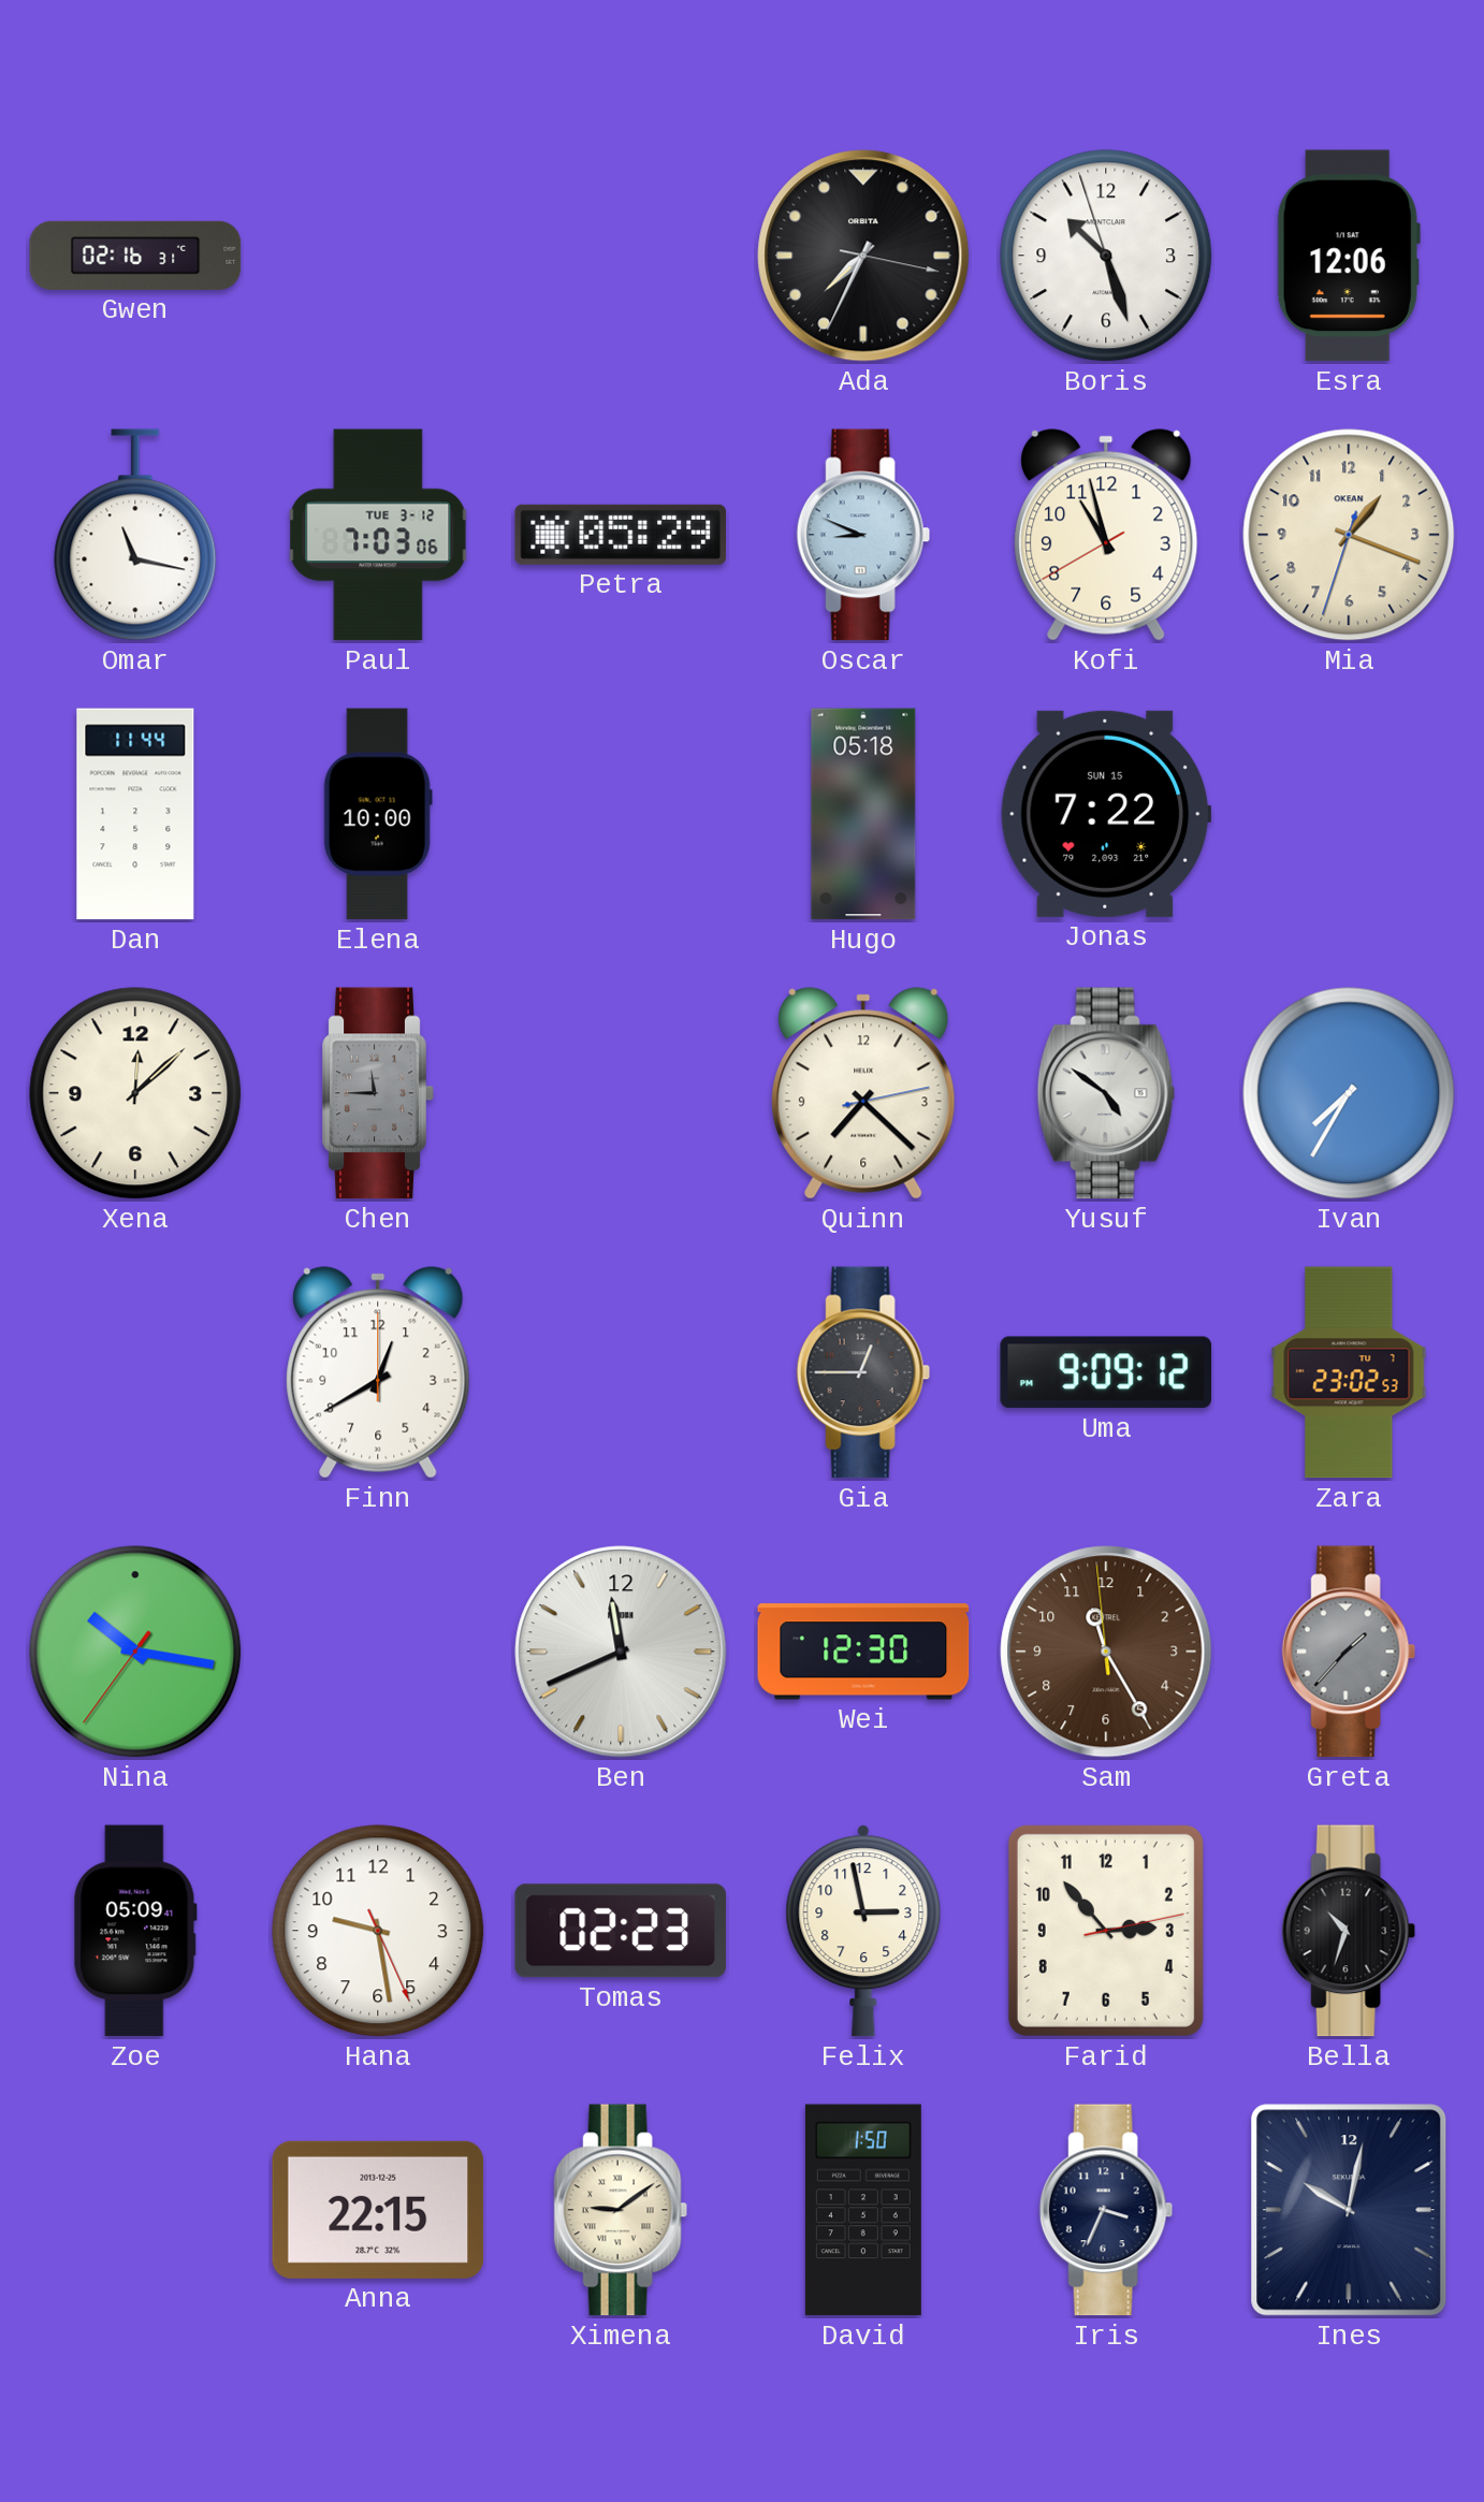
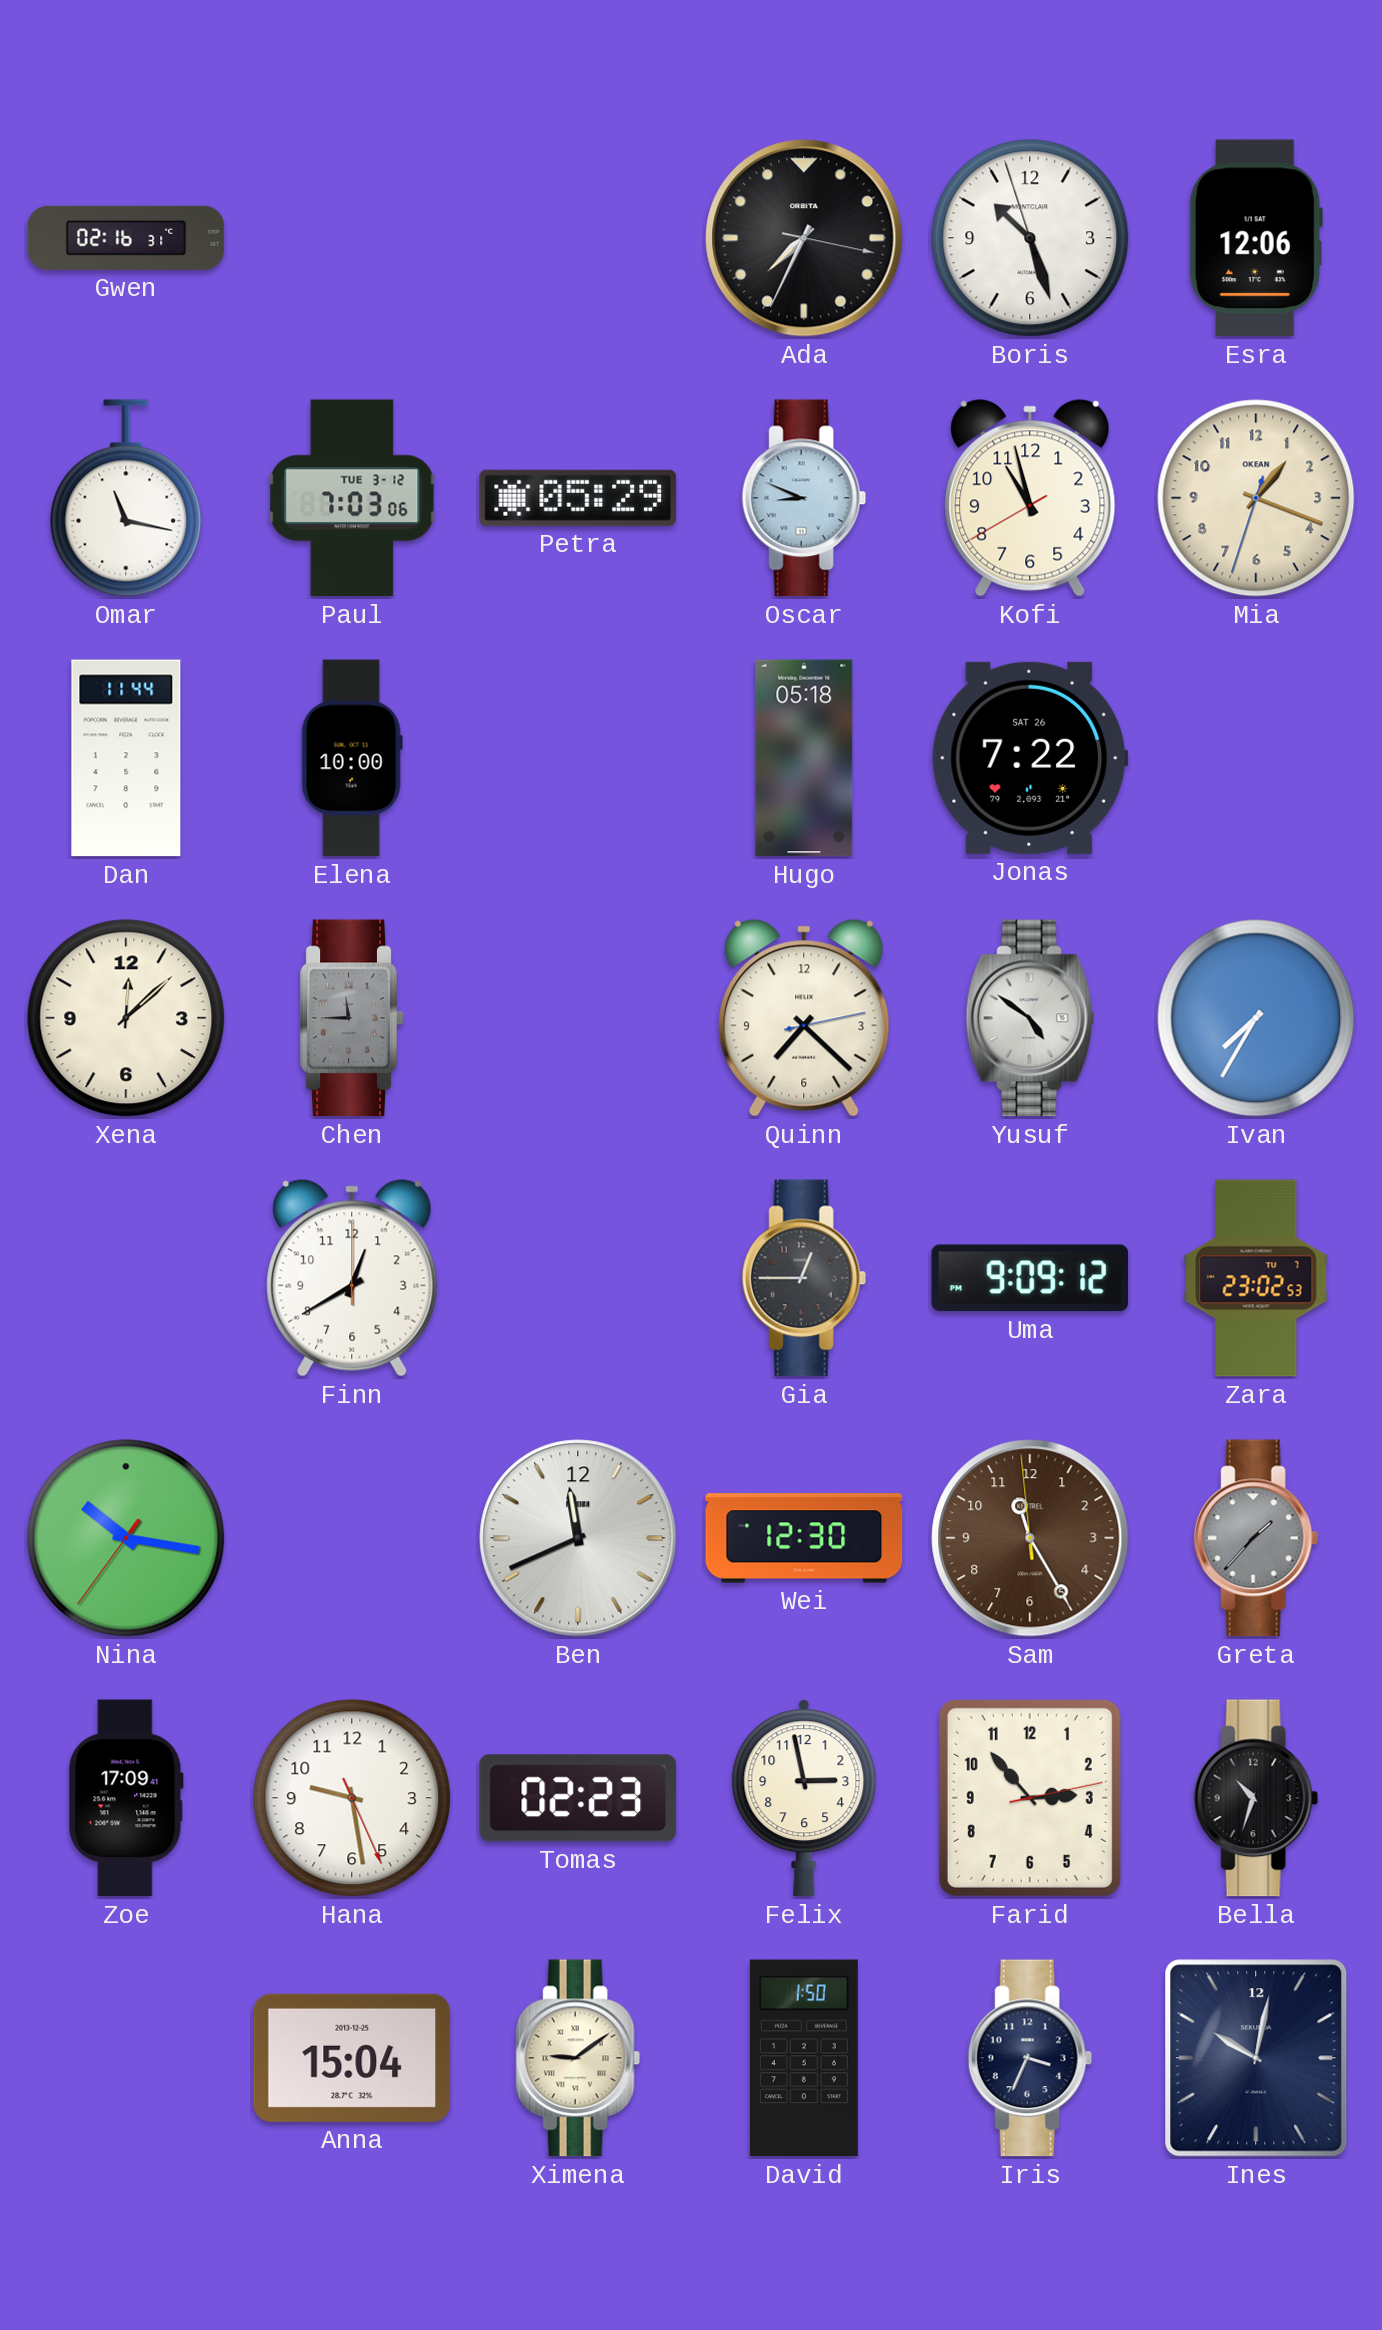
Jonas date: SUN 15 -> SAT 26
Zoe: 05:09 -> 17:09
Anna: 22:15 -> 15:04
